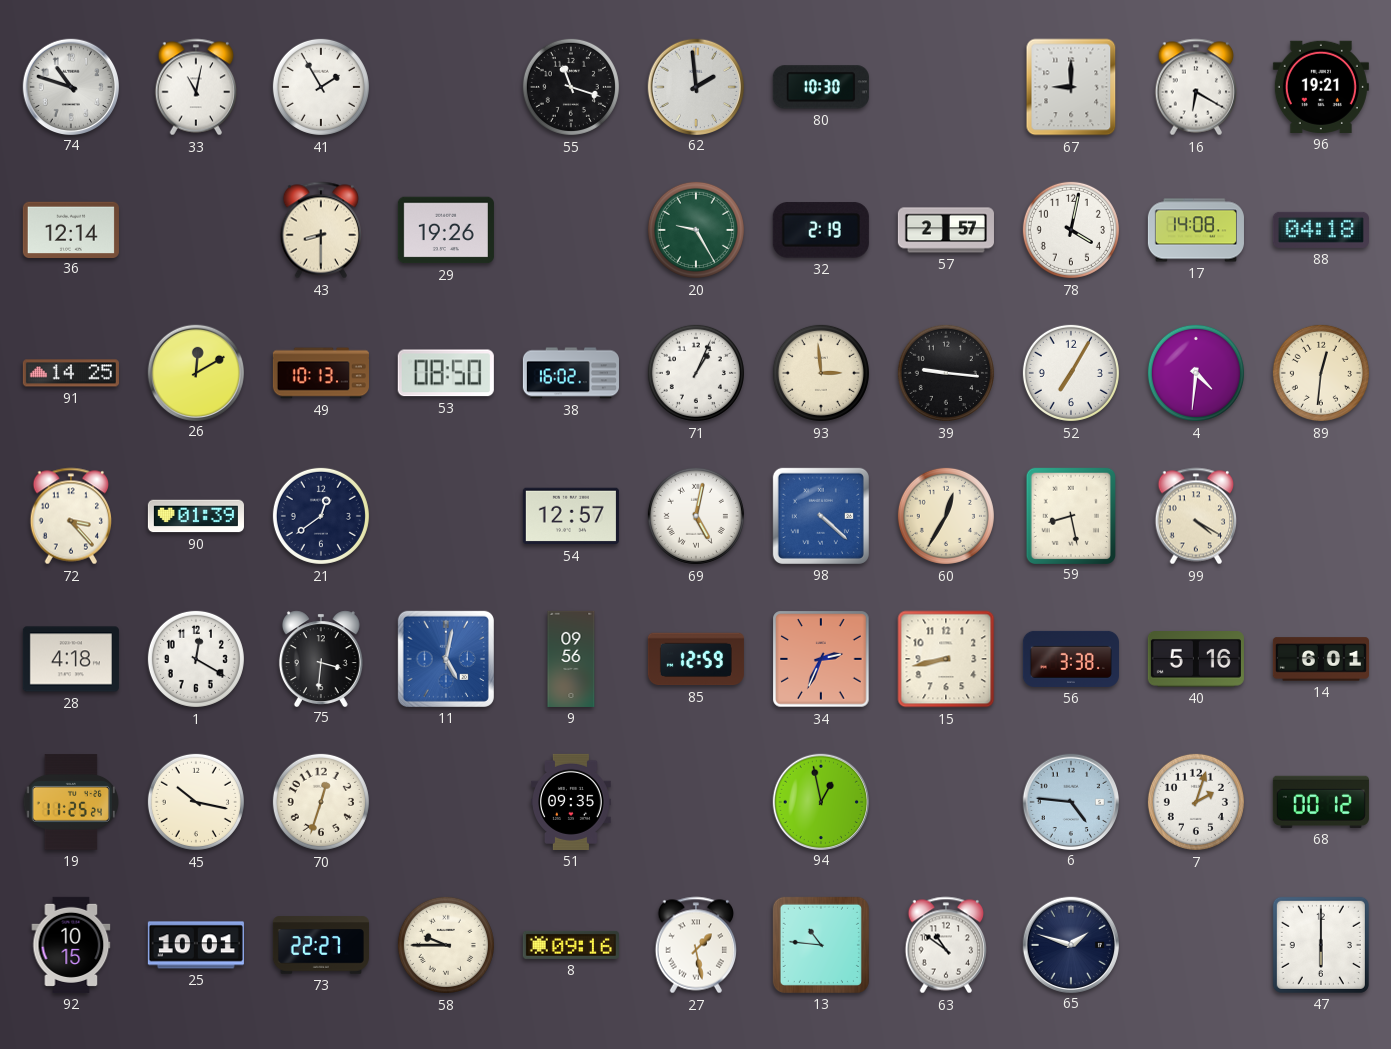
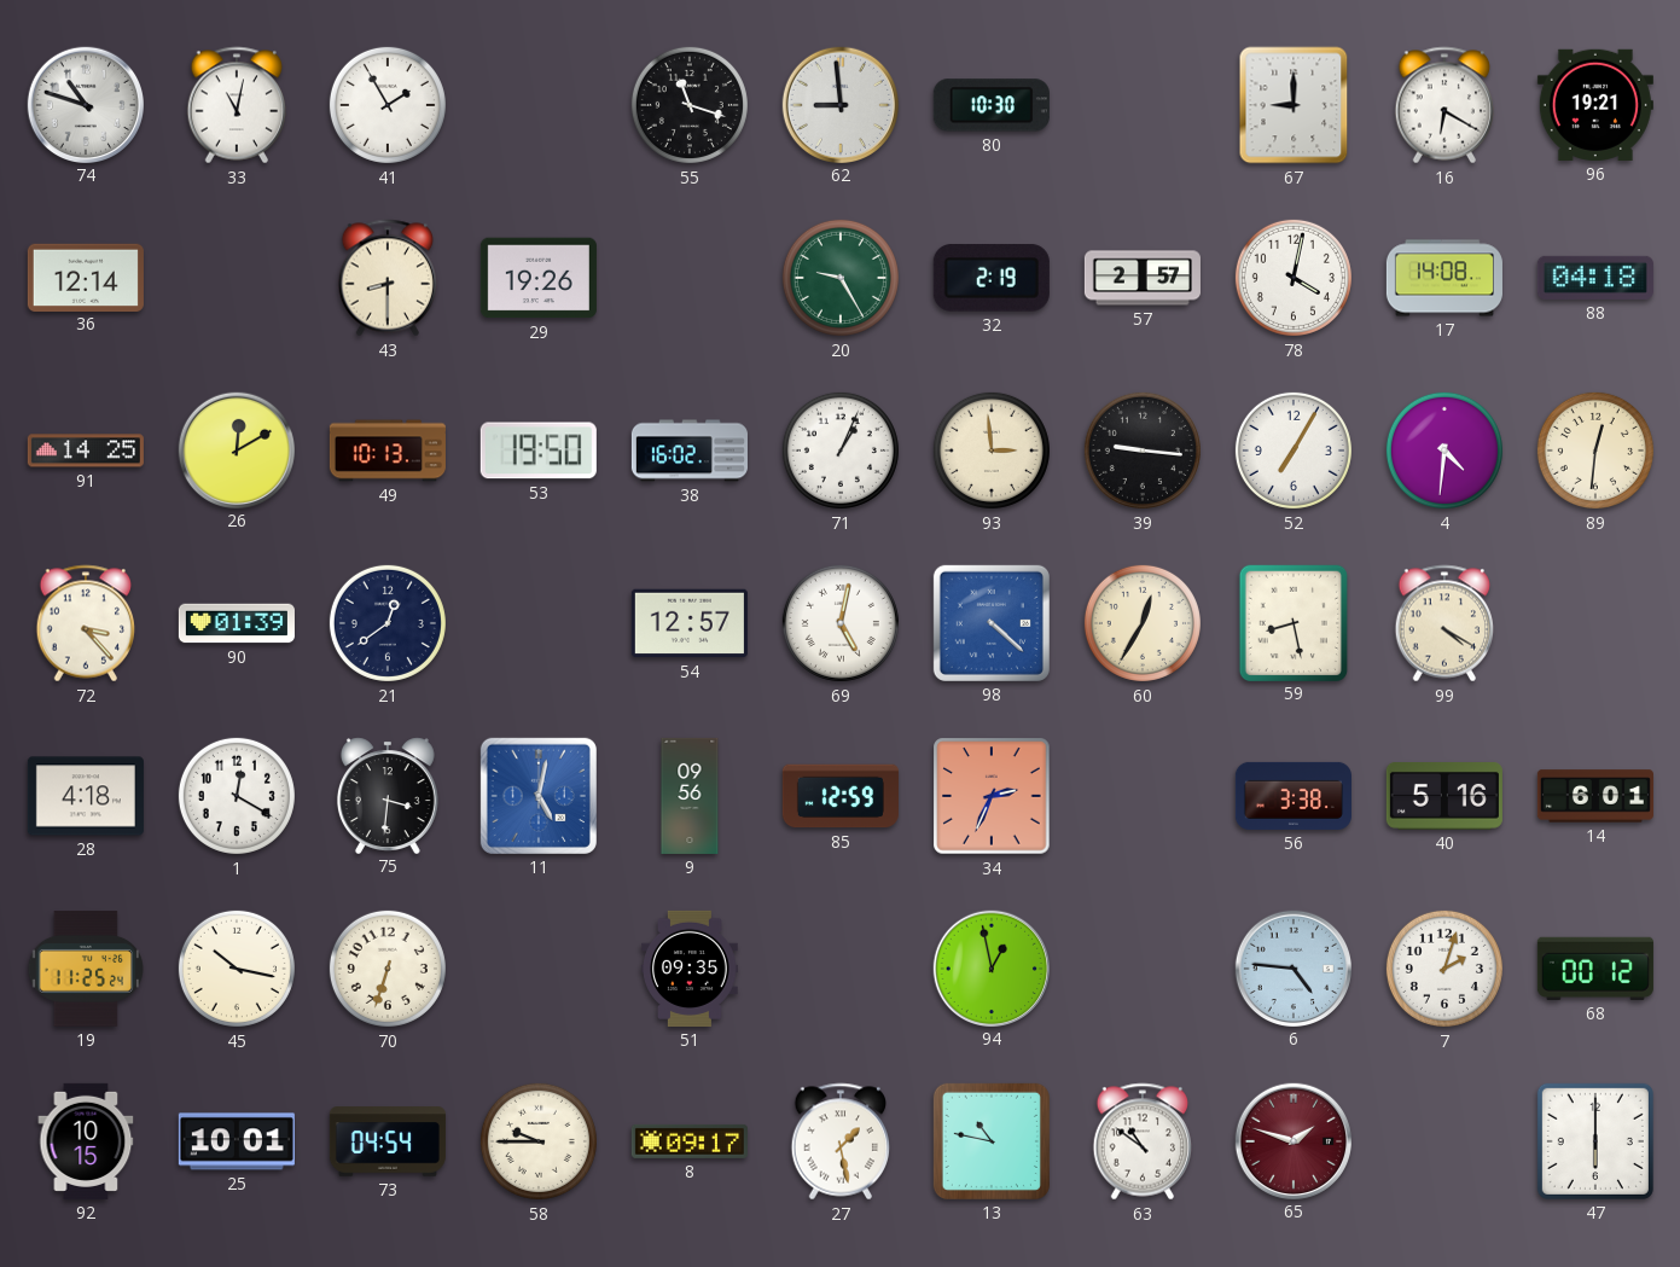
62: 1:59 -> 8:59
53: 08:50 -> 19:50
15: 8:43 -> none
70: 12:33 -> 6:33
73: 22:27 -> 04:54
8: 09:16 -> 09:17
13: 10:46 -> 10:47
65 dial: navy -> burgundy
